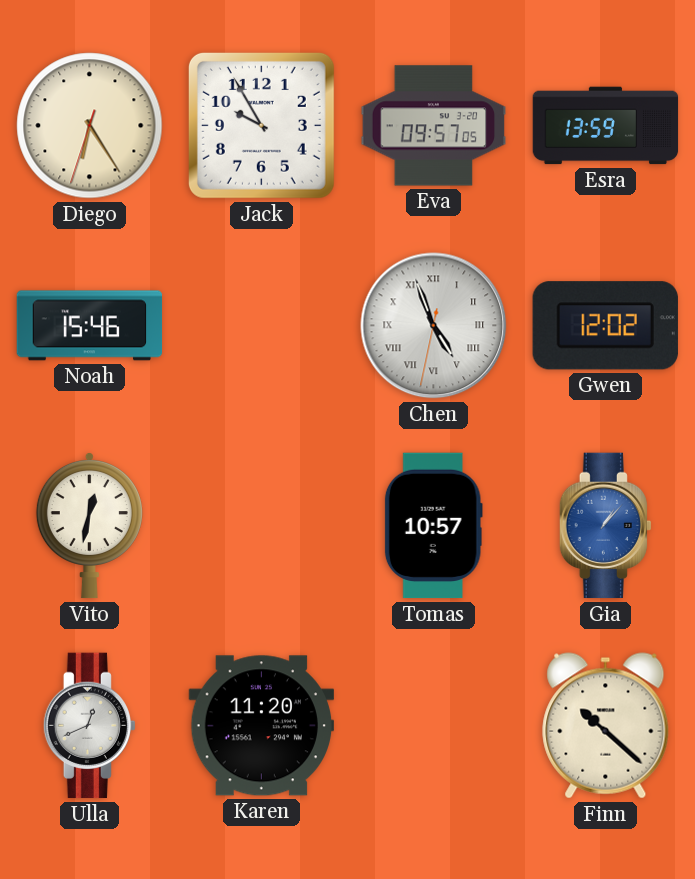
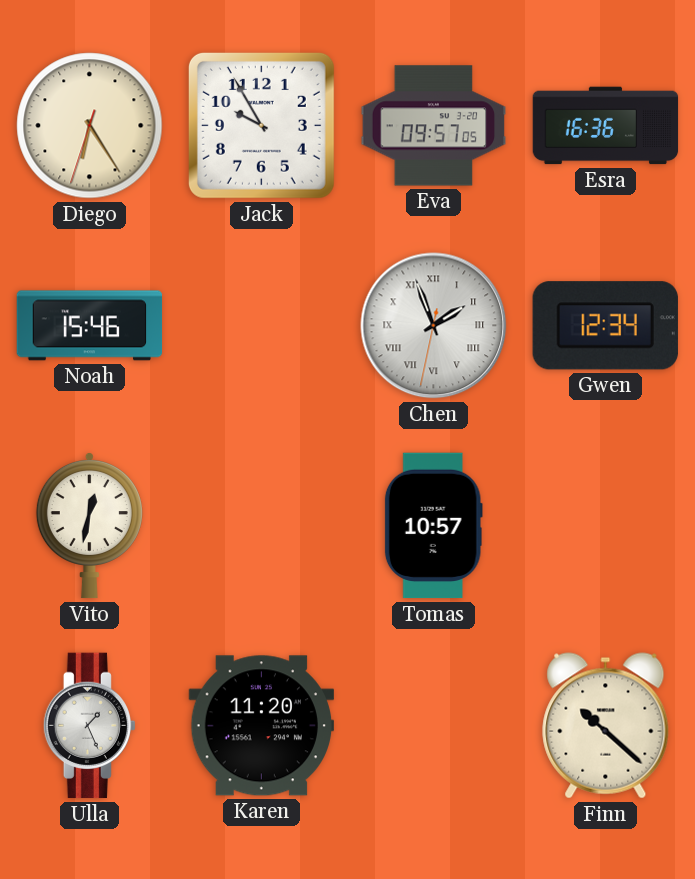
Esra: 13:59 -> 16:36
Chen: 4:56 -> 1:56
Gwen: 12:02 -> 12:34
Gia: 1:07 -> none
Ulla: 12:41 -> 1:26
